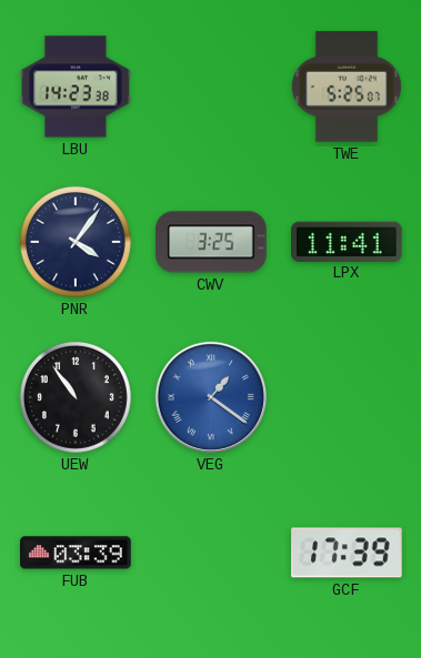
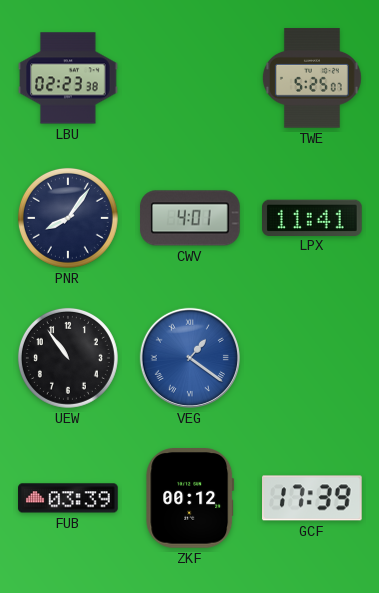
LBU: 14:23 -> 02:23
PNR: 4:06 -> 8:06
CWV: 3:25 -> 4:01
ZKF: none -> 00:12
